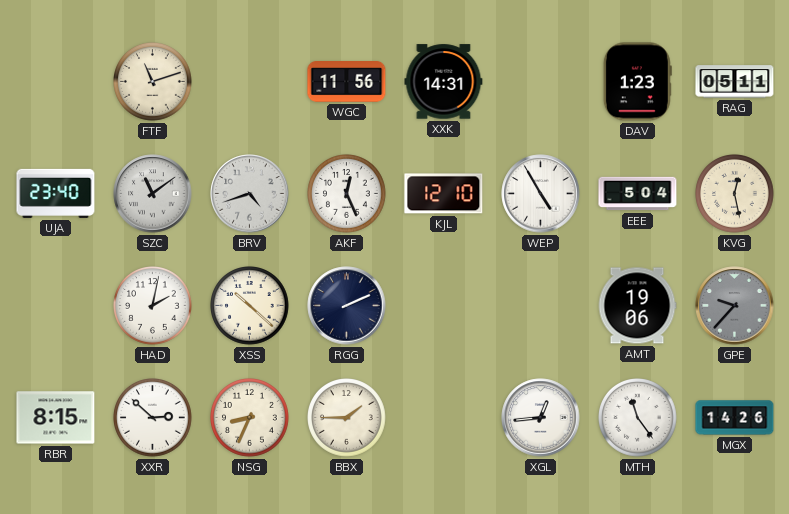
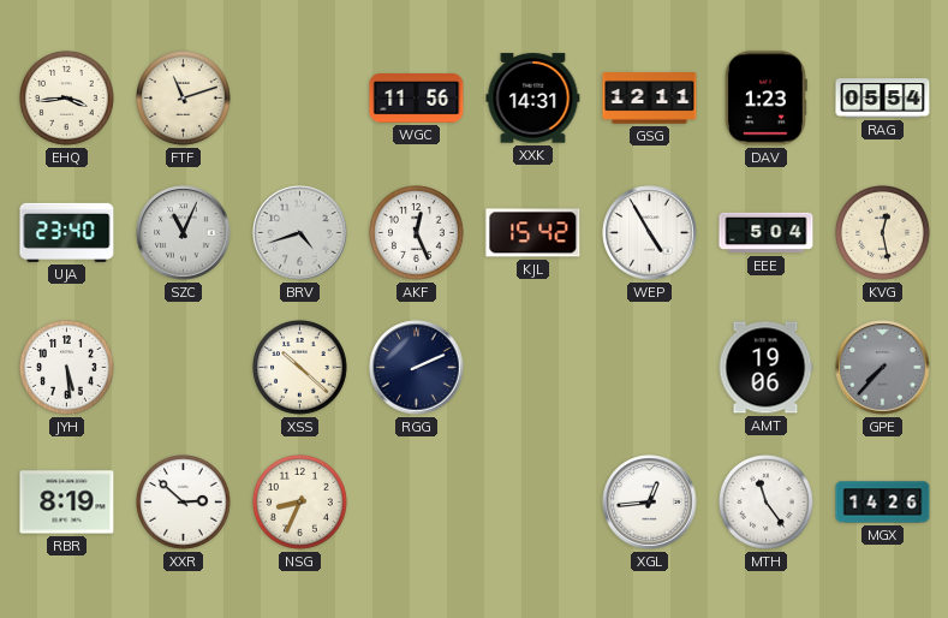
EHQ: none -> 3:44
GSG: none -> 12:11
RAG: 05:11 -> 05:54
SZC: 11:09 -> 11:04
KJL: 12:10 -> 15:42
JYH: none -> 5:29
HAD: 2:02 -> none
GPE: 9:37 -> 7:37
RBR: 8:15 -> 8:19
BBX: 1:45 -> none
